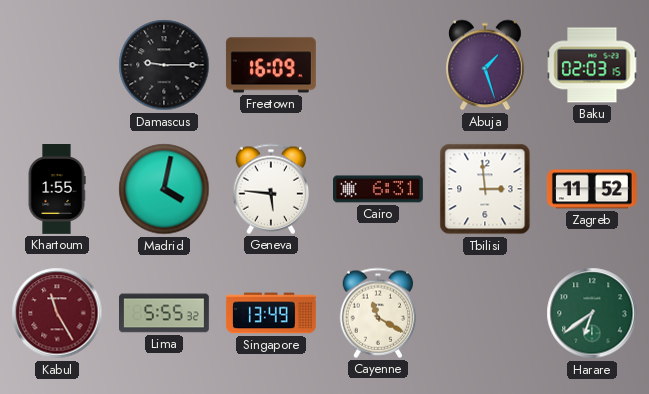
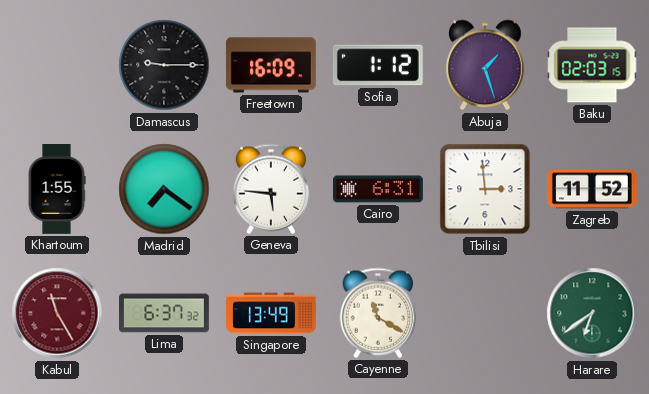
Sofia: none -> 1:12
Madrid: 4:02 -> 7:21
Lima: 5:55 -> 6:37
